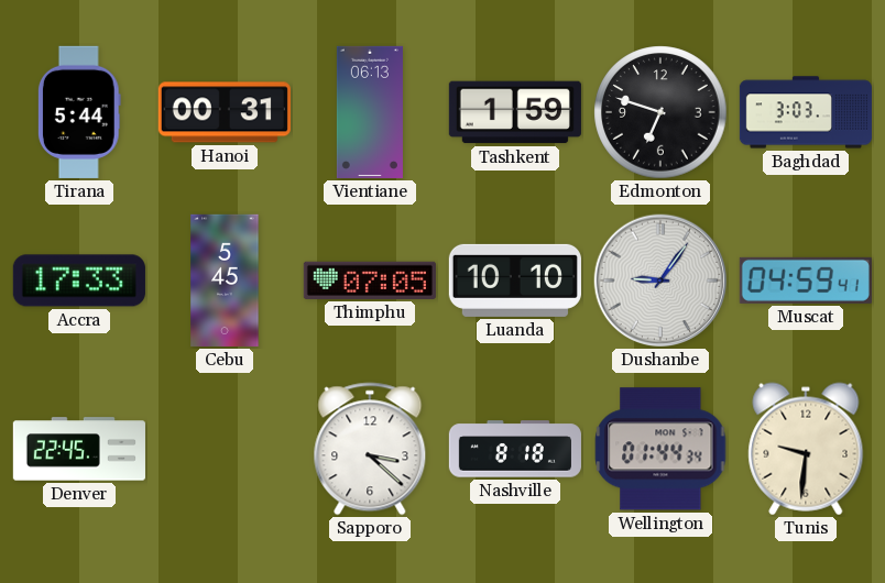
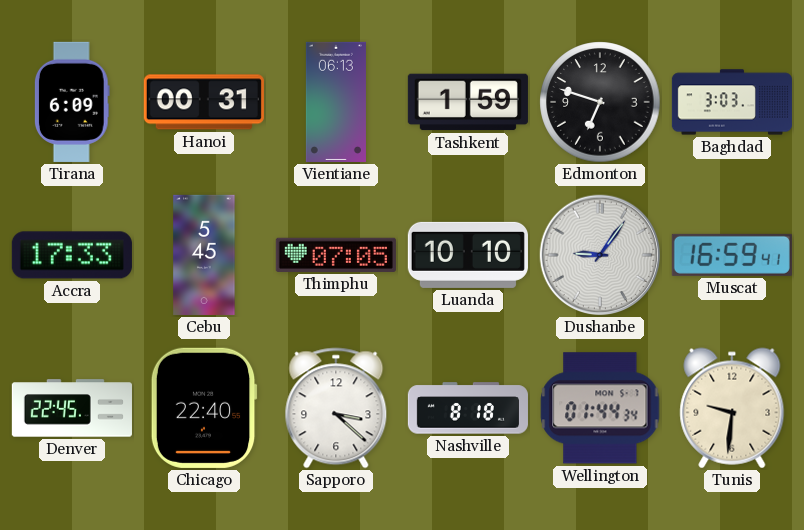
Tirana: 5:44 -> 6:09
Muscat: 04:59 -> 16:59
Chicago: none -> 22:40
